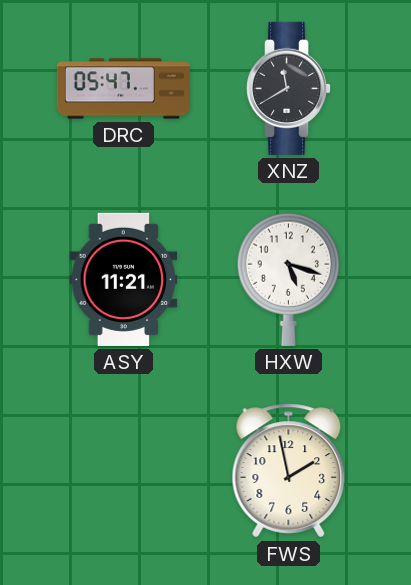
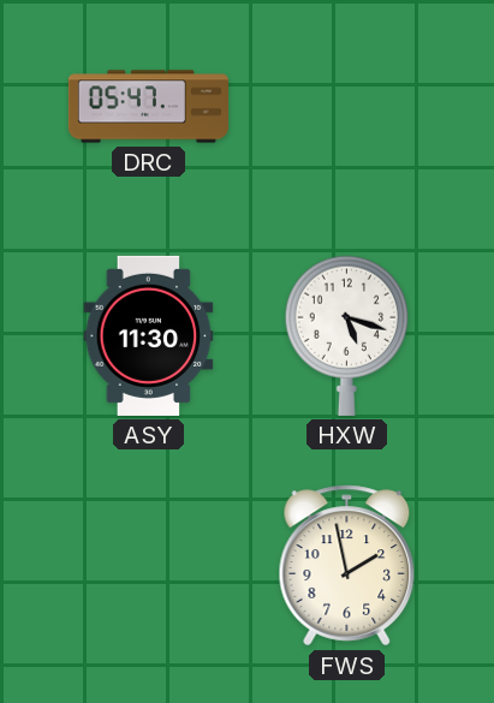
XNZ: 11:40 -> none
ASY: 11:21 -> 11:30
